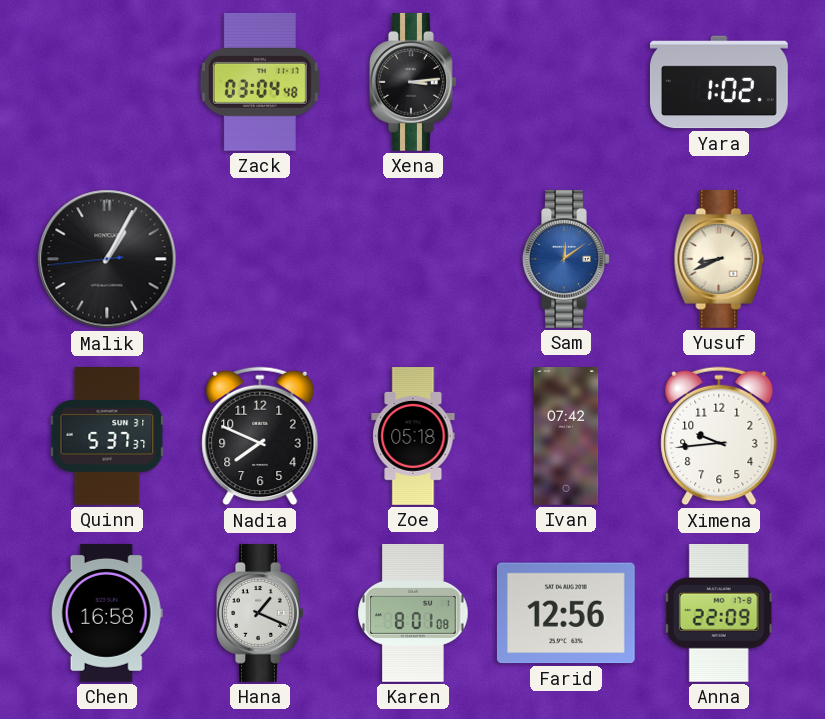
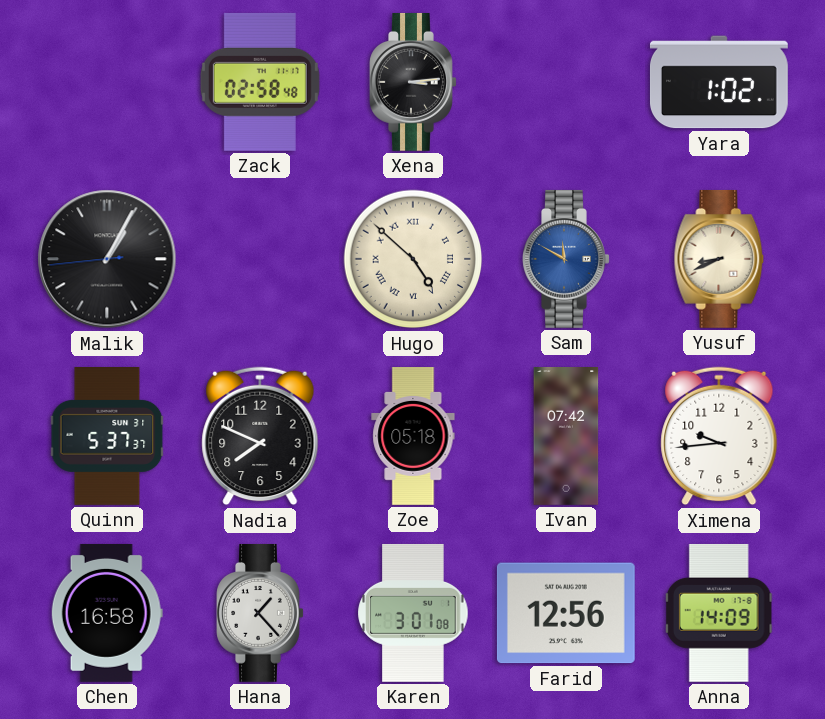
Zack: 03:04 -> 02:58
Hugo: none -> 4:52
Sam: 12:09 -> 11:50
Hana: 1:19 -> 1:23
Karen: 8:01 -> 3:01
Anna: 22:09 -> 14:09
